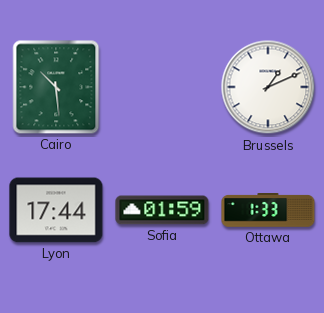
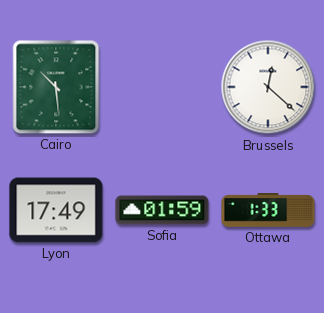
Brussels: 1:11 -> 12:22
Lyon: 17:44 -> 17:49
